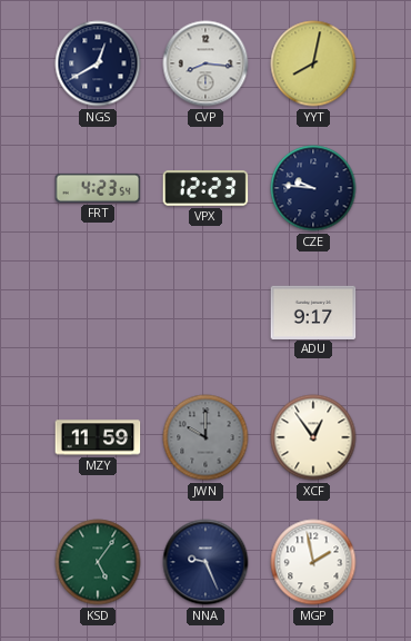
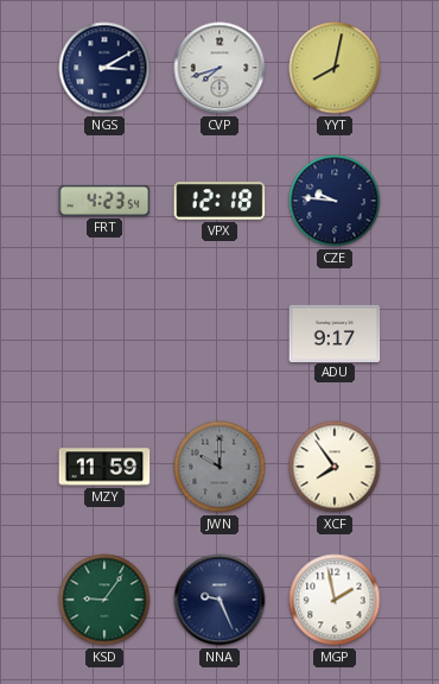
NGS: 12:40 -> 3:10
CVP: 8:16 -> 7:42
VPX: 12:23 -> 12:18
XCF: 12:54 -> 7:54
KSD: 5:06 -> 9:06
